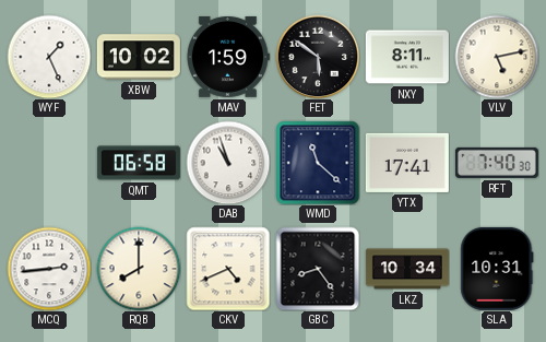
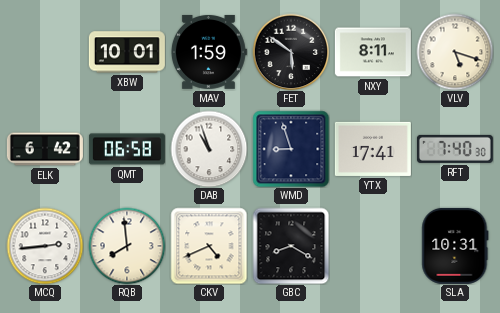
WYF: 1:26 -> none
XBW: 10:02 -> 10:01
VLV: 5:13 -> 5:18
ELK: none -> 6:42
WMD: 11:22 -> 8:57
RQB: 8:00 -> 7:59
GBC: 8:24 -> 8:20
LKZ: 10:34 -> none
